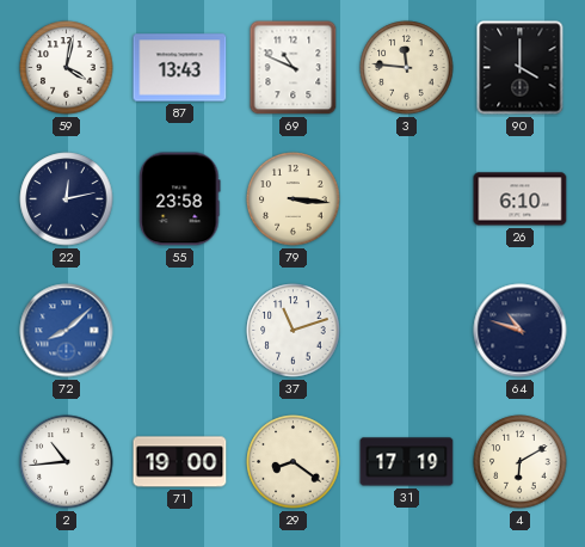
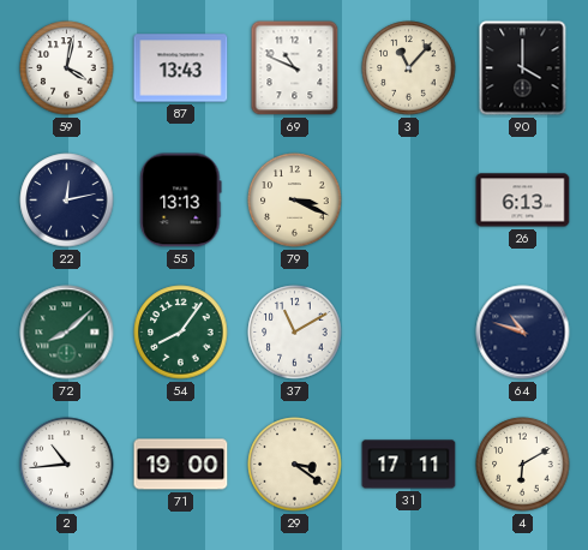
3: 11:46 -> 11:07
55: 23:58 -> 13:13
79: 3:16 -> 3:19
26: 6:10 -> 6:13
72 dial: blue -> green
54: none -> 8:06
37: 11:12 -> 11:10
29: 8:21 -> 3:21
31: 17:19 -> 17:11
